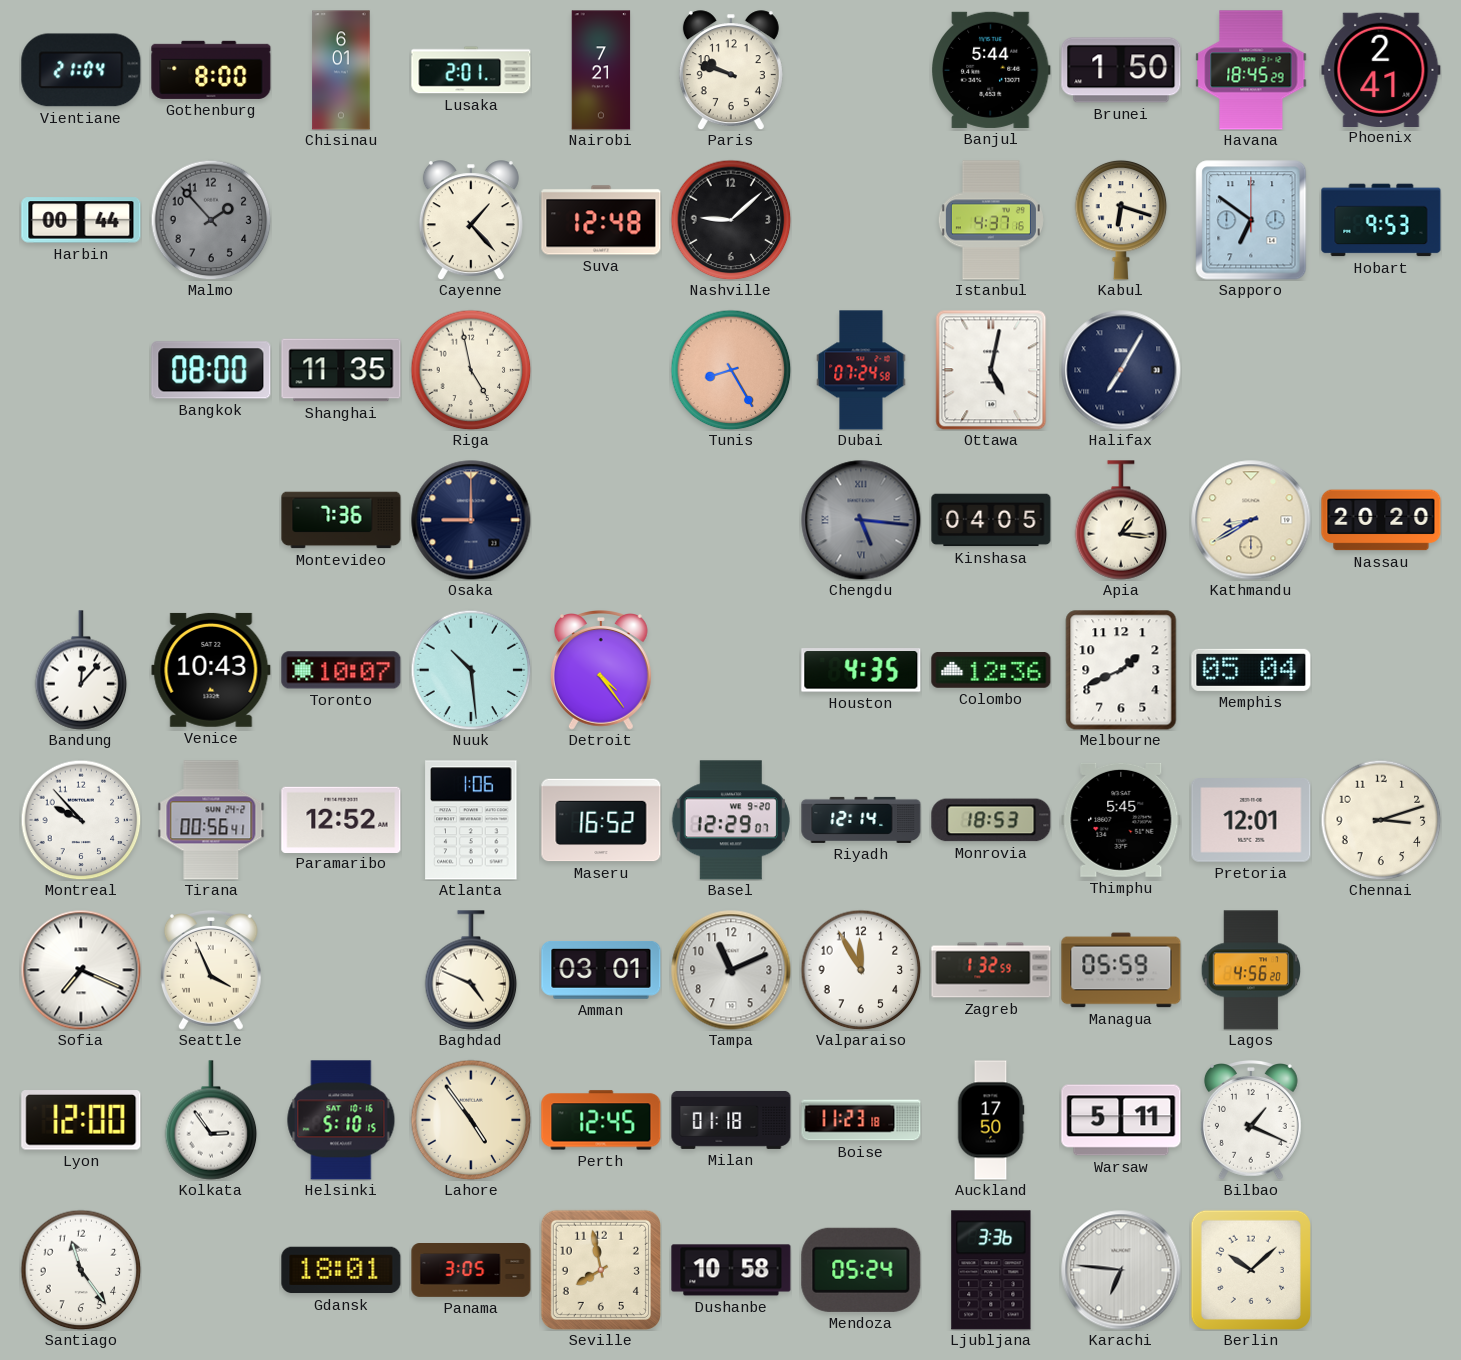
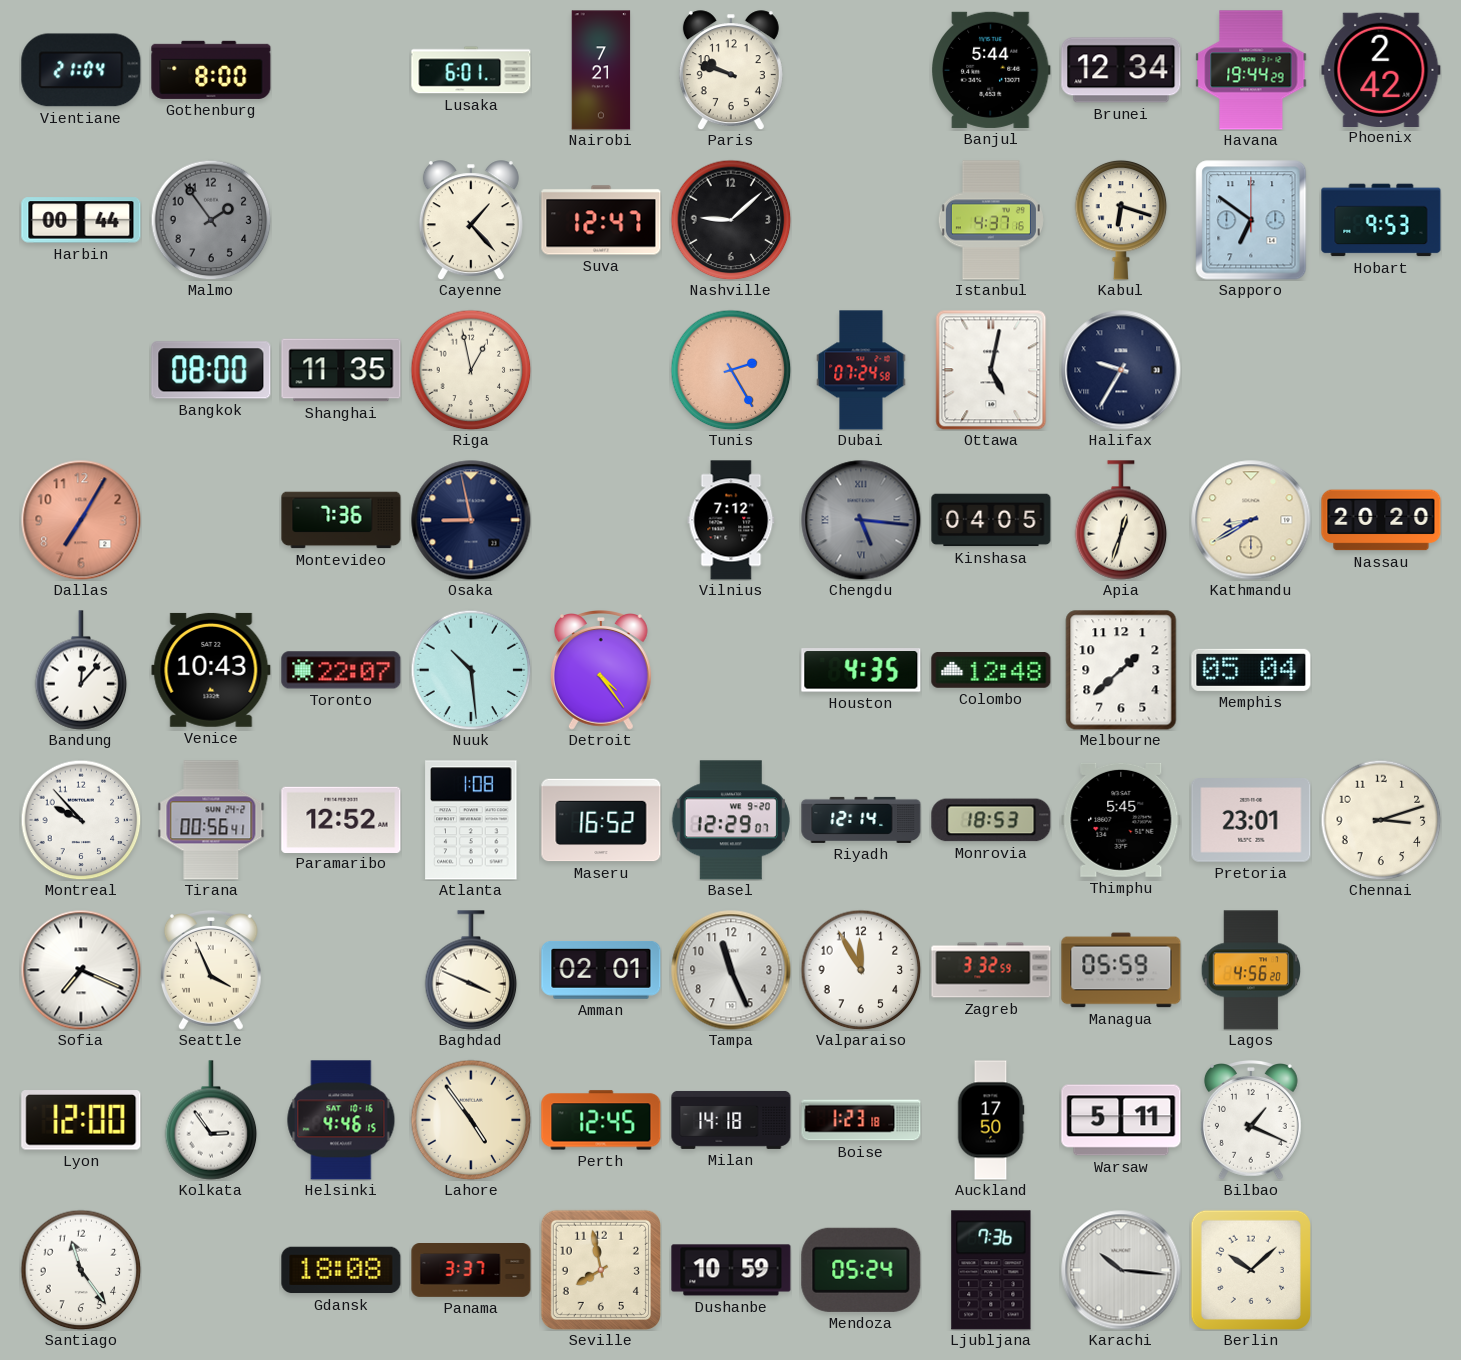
Chisinau: 6:01 -> none
Lusaka: 2:01 -> 6:01
Brunei: 1:50 -> 12:34
Havana: 18:45 -> 19:44
Phoenix: 2:41 -> 2:42
Malmo: 1:53 -> 1:54
Suva: 12:48 -> 12:47
Riga: 4:58 -> 12:58
Tunis: 8:25 -> 2:25
Halifax: 7:05 -> 9:35
Dallas: none -> 7:05
Osaka: 9:00 -> 8:58
Vilnius: none -> 7:12
Apia: 1:16 -> 12:33
Toronto: 10:07 -> 22:07
Colombo: 12:36 -> 12:48
Melbourne: 1:41 -> 1:38
Atlanta: 1:06 -> 1:08
Pretoria: 12:01 -> 23:01
Baghdad: 4:49 -> 3:49
Amman: 03:01 -> 02:01
Tampa: 11:11 -> 11:26
Zagreb: 1:32 -> 3:32
Helsinki: 5:10 -> 4:46
Milan: 01:18 -> 14:18
Boise: 11:23 -> 1:23
Gdansk: 18:01 -> 18:08
Panama: 3:05 -> 3:37
Dushanbe: 10:58 -> 10:59
Ljubljana: 3:36 -> 7:36
Karachi: 6:46 -> 10:16
